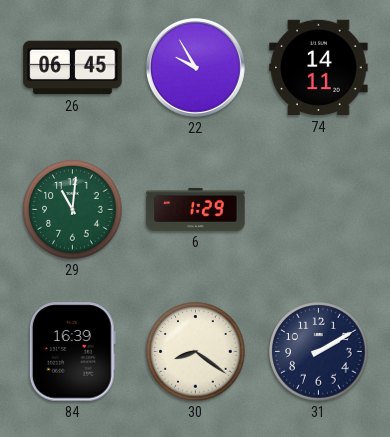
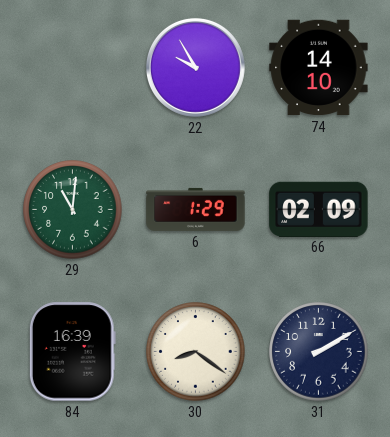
26: 06:45 -> none
74: 14:11 -> 14:10
66: none -> 02:09
